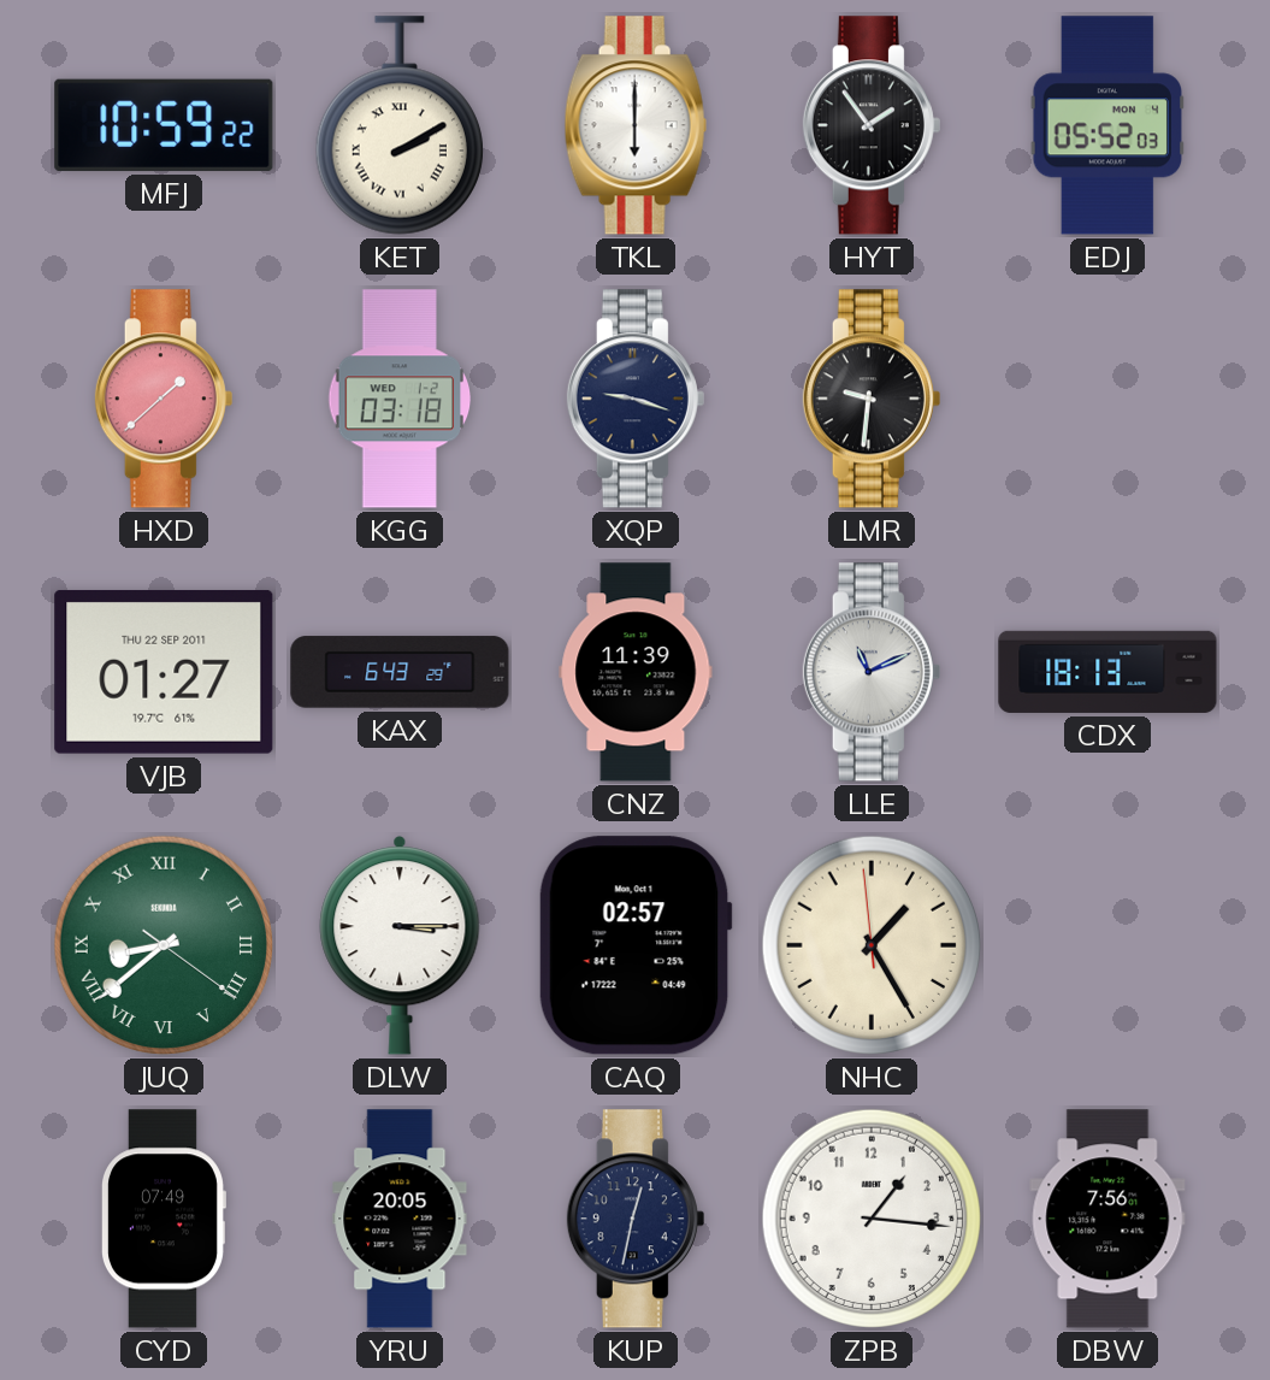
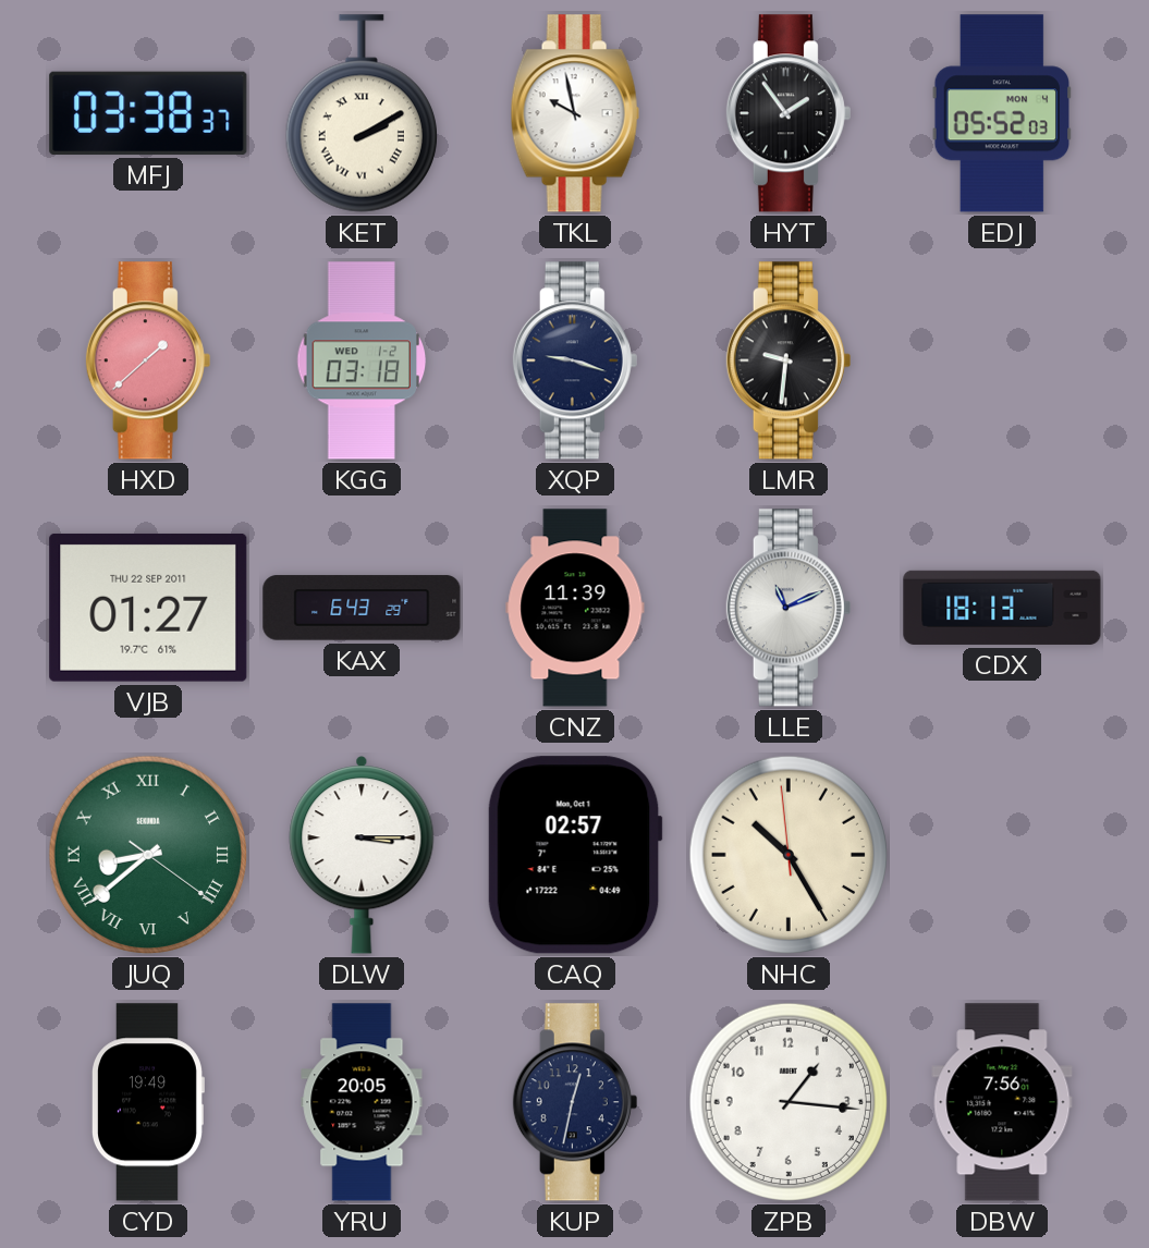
MFJ: 10:59 -> 03:38
TKL: 6:00 -> 9:58
NHC: 1:24 -> 10:24
CYD: 07:49 -> 19:49
